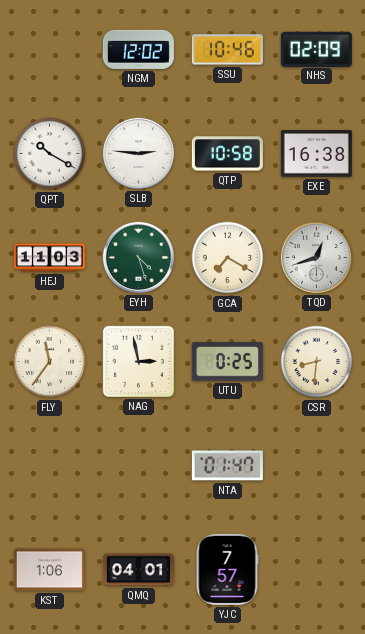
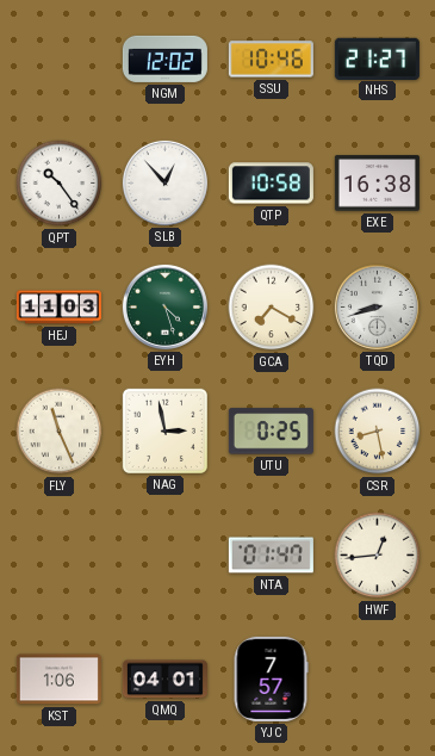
NHS: 02:09 -> 21:27
QPT: 10:20 -> 10:24
SLB: 2:46 -> 12:53
TQD: 12:42 -> 8:42
FLY: 11:36 -> 11:26
CSR: 8:31 -> 8:28
HWF: none -> 12:44
